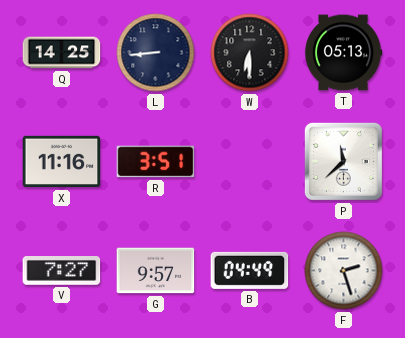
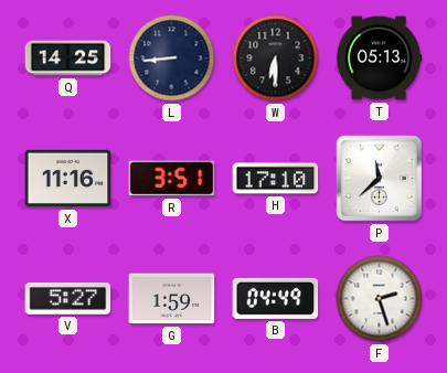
H: none -> 17:10
V: 7:27 -> 5:27
G: 9:57 -> 1:59
